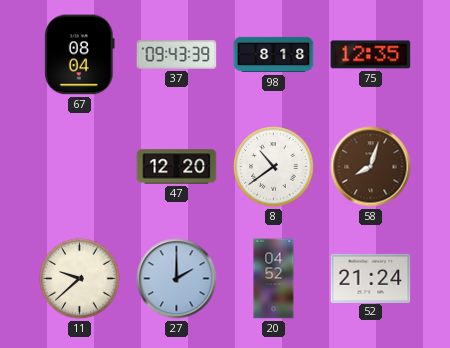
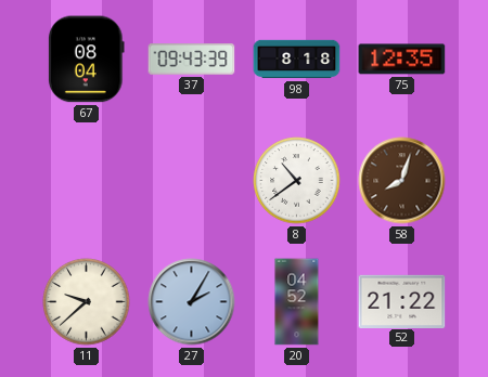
47: 12:20 -> none
27: 2:00 -> 2:05
52: 21:24 -> 21:22
